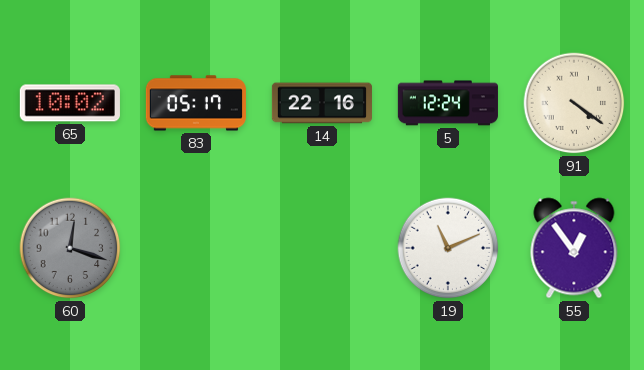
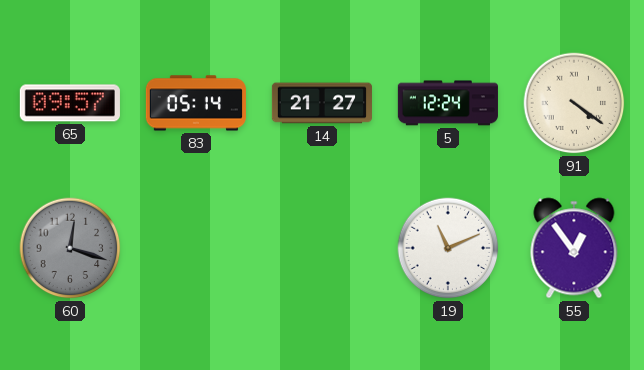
65: 10:02 -> 09:57
83: 05:17 -> 05:14
14: 22:16 -> 21:27
